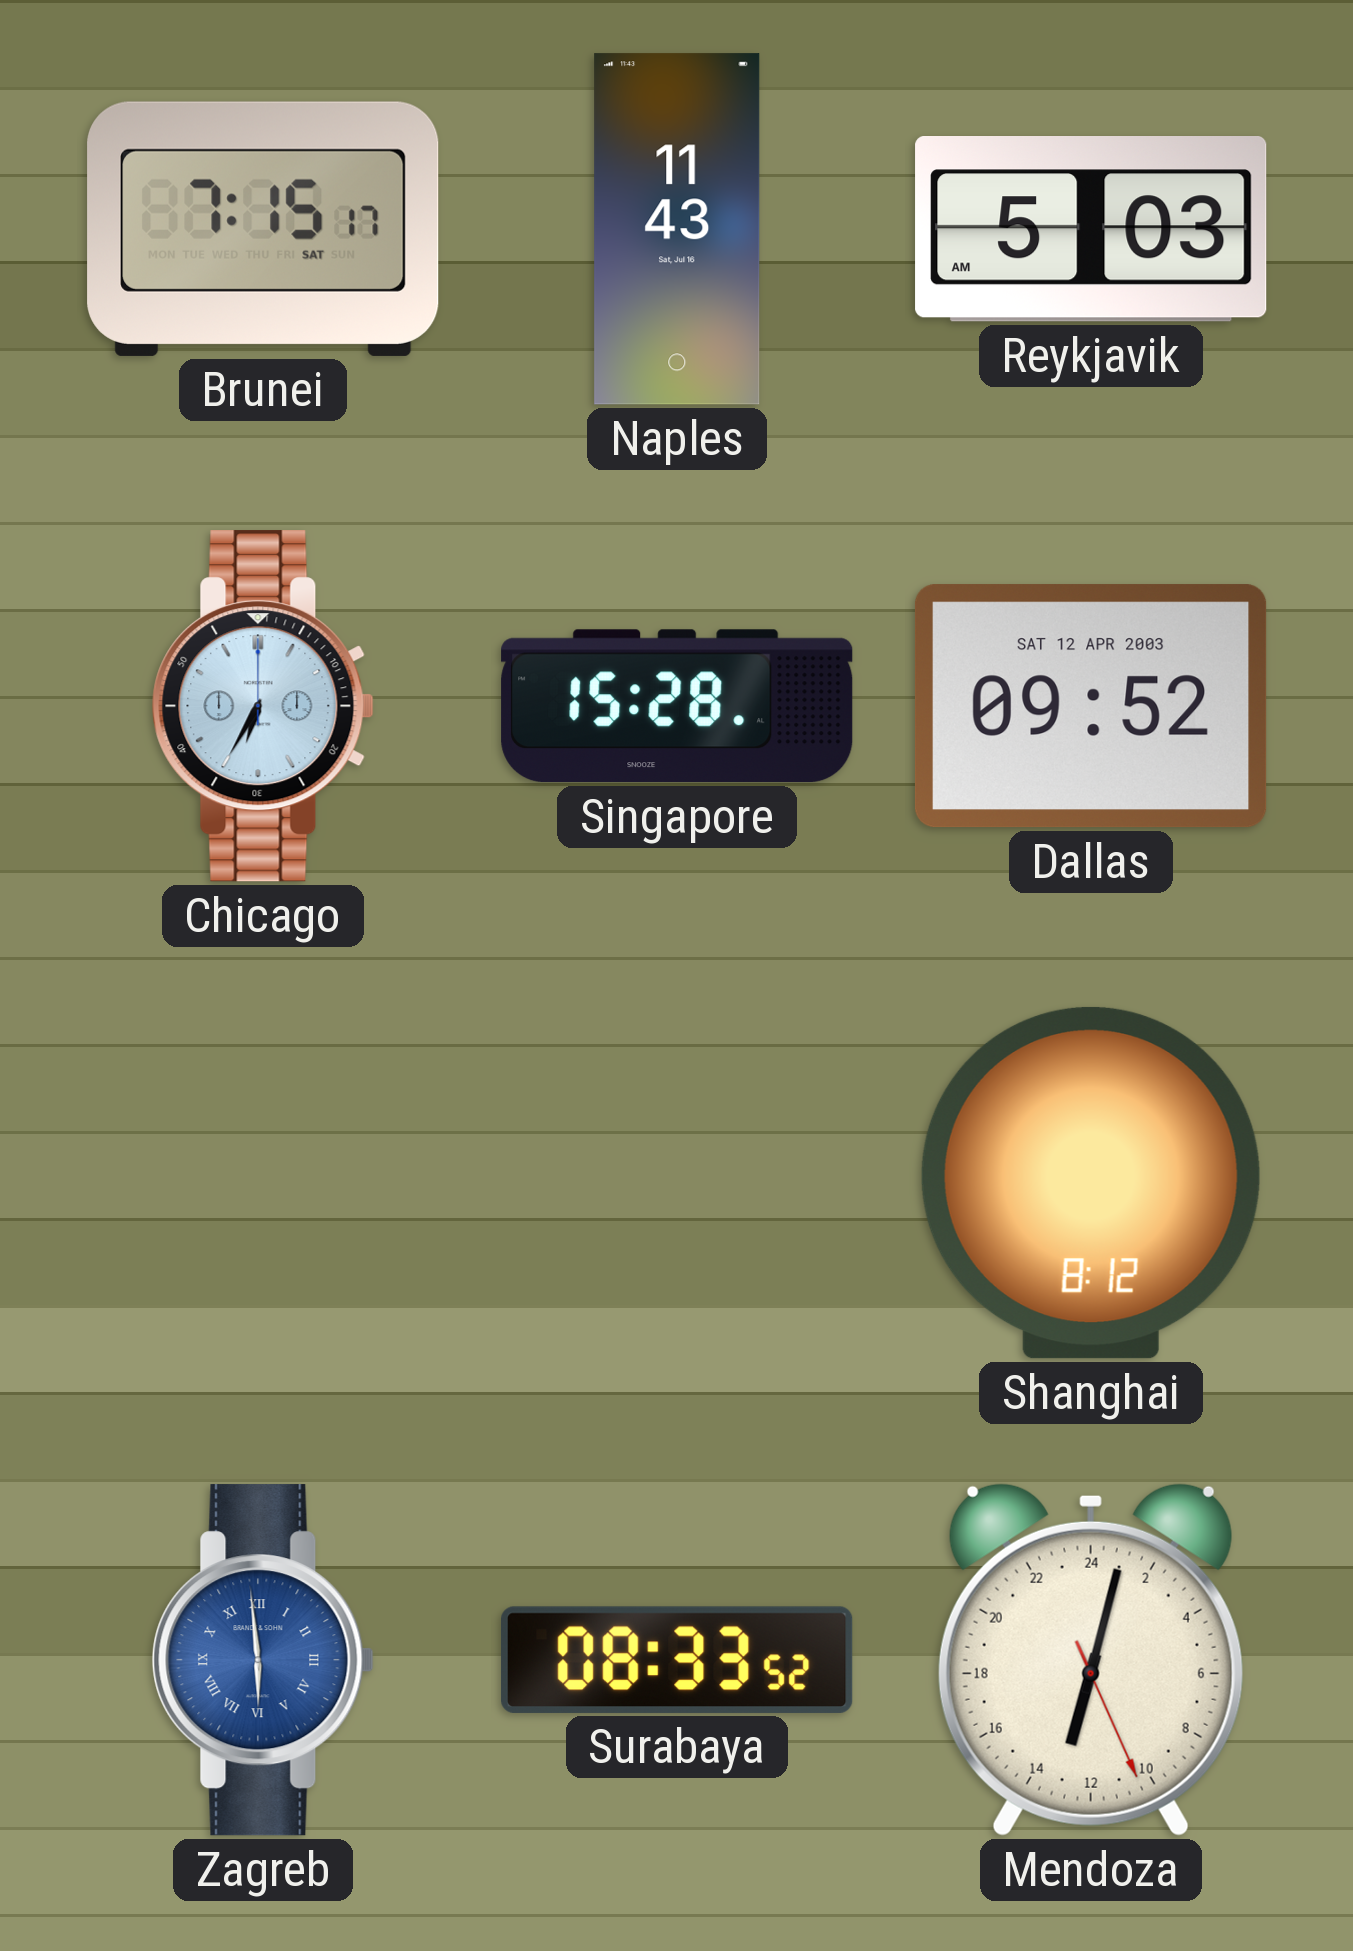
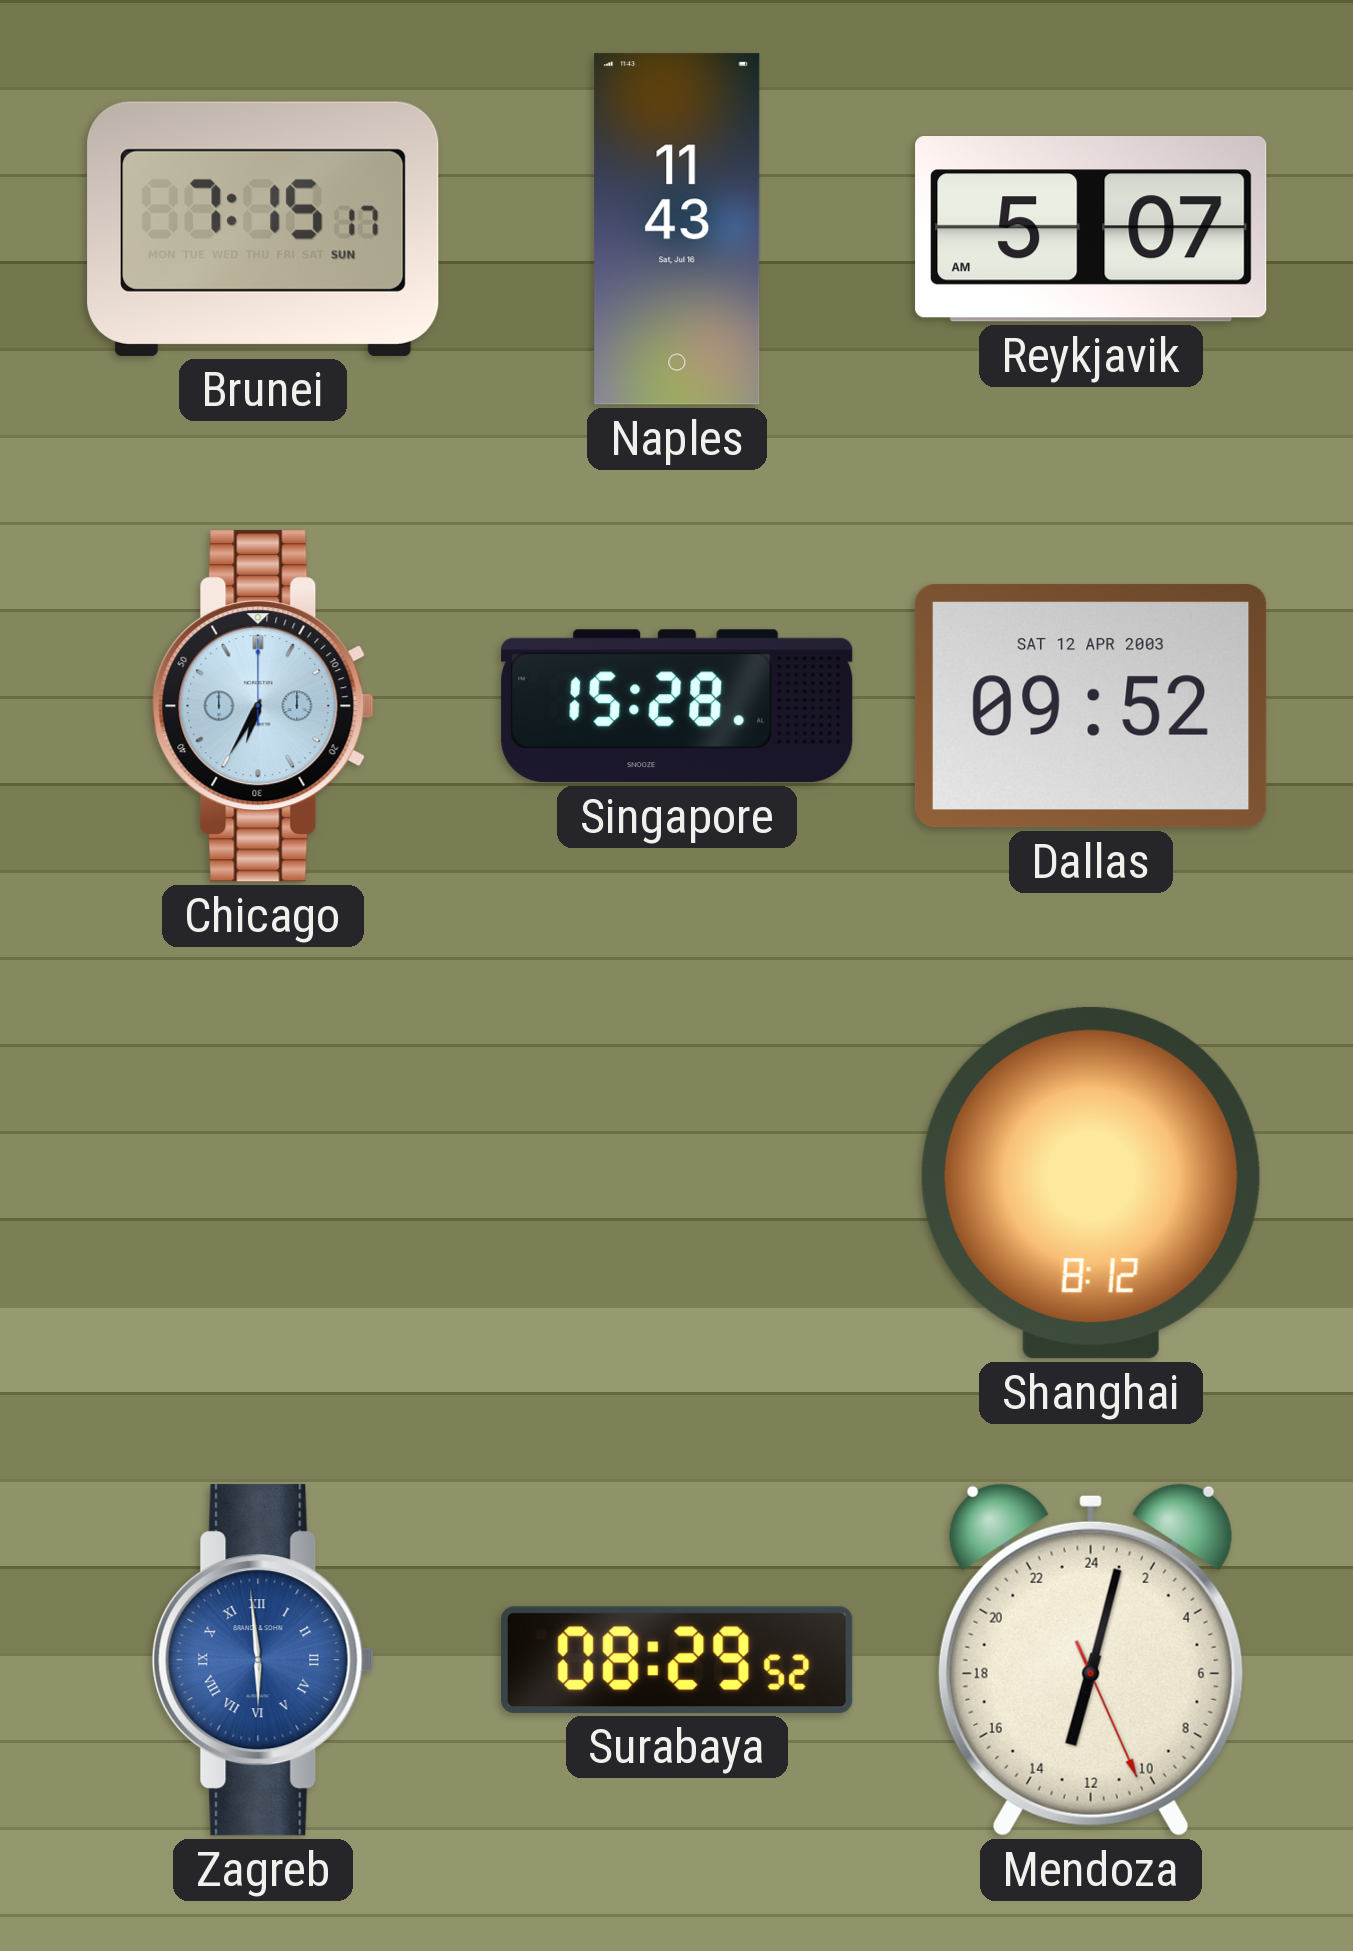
Brunei date: SAT -> SUN
Reykjavik: 5:03 -> 5:07
Surabaya: 08:33 -> 08:29
